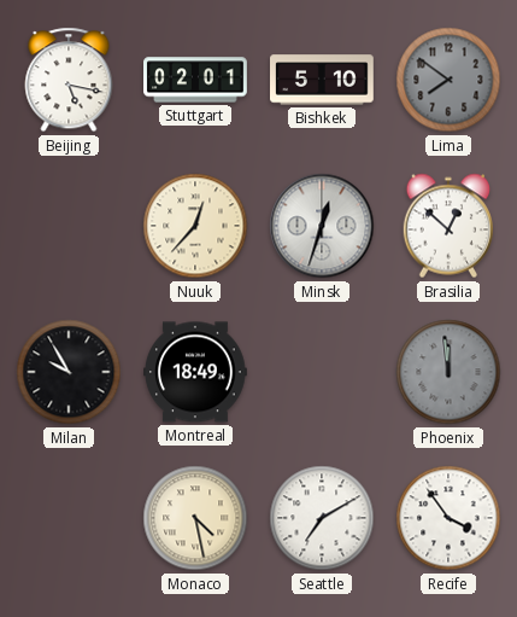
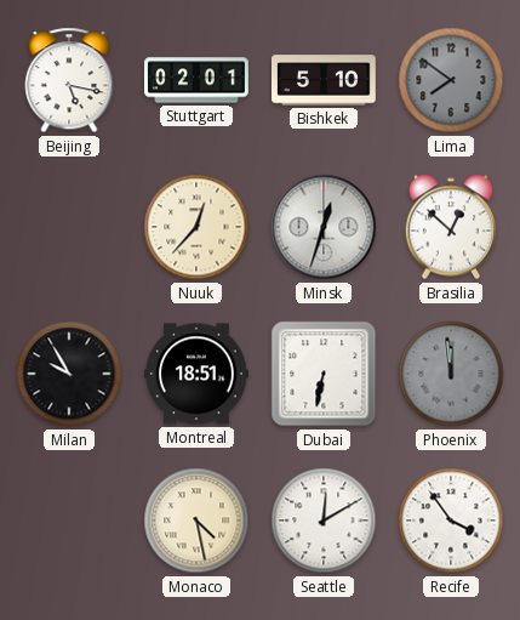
Montreal: 18:49 -> 18:51
Dubai: none -> 6:32
Seattle: 7:10 -> 12:10
